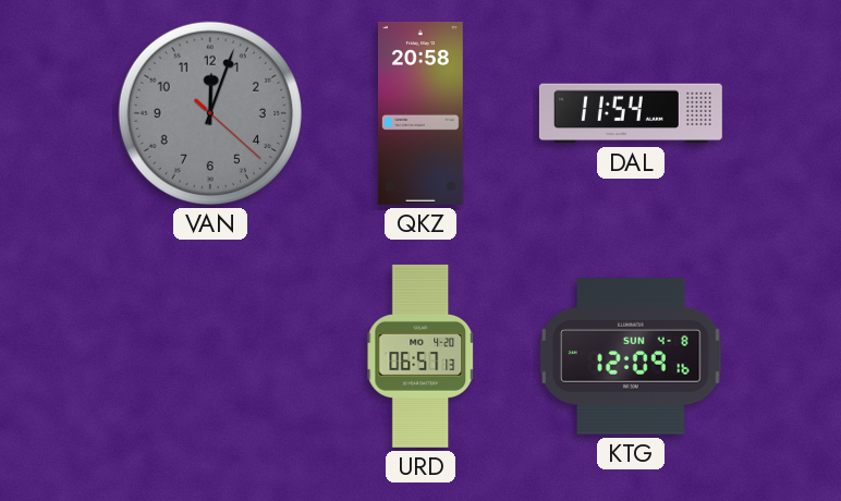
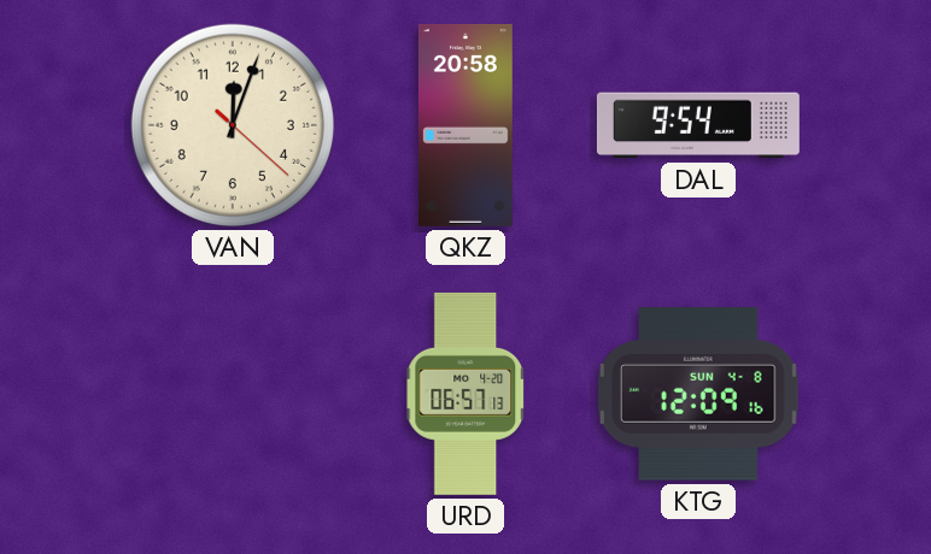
VAN dial: grey -> cream
DAL: 11:54 -> 9:54
